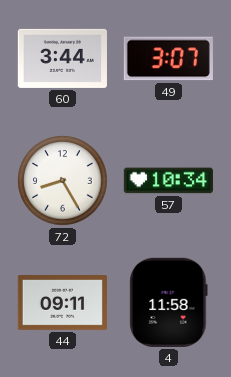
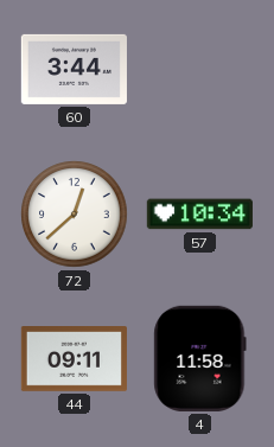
49: 3:07 -> none
72: 8:25 -> 12:38
